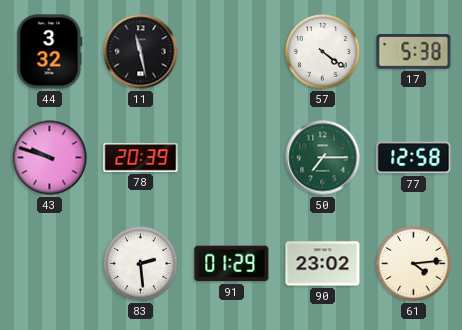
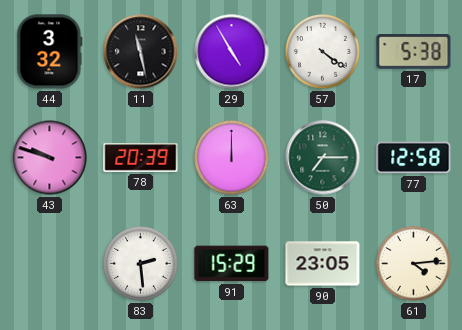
29: none -> 4:55
63: none -> 12:00
91: 01:29 -> 15:29
90: 23:02 -> 23:05
